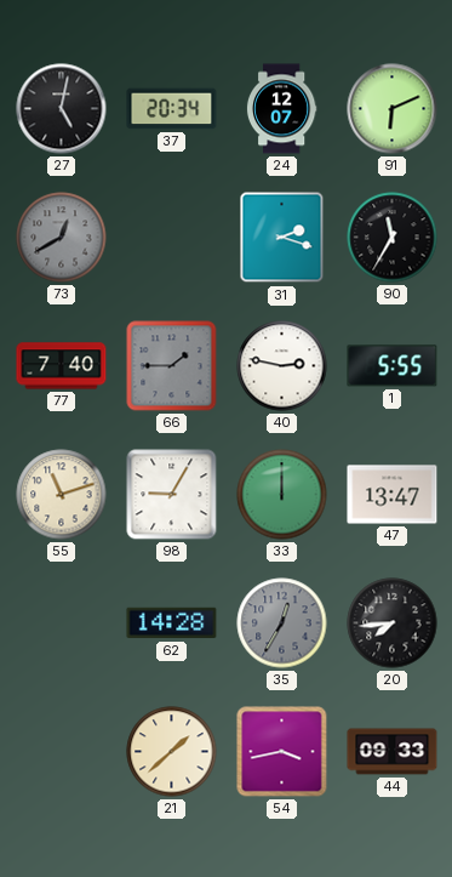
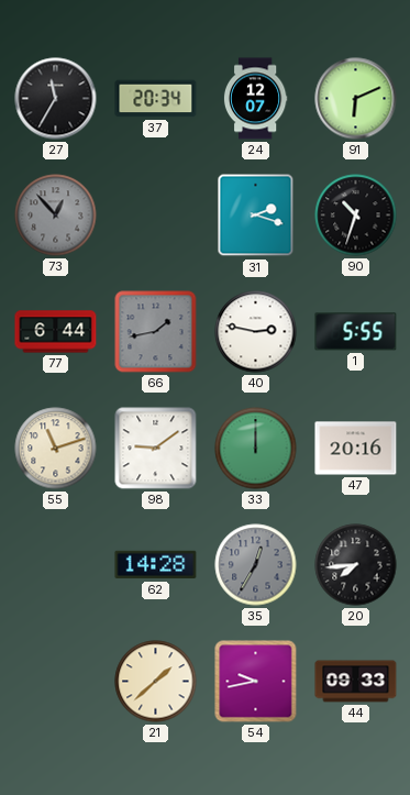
27: 5:02 -> 11:35
73: 12:40 -> 12:53
90: 11:35 -> 10:33
77: 7:40 -> 6:44
66: 1:45 -> 1:43
98: 9:05 -> 9:09
47: 13:47 -> 20:16
54: 3:43 -> 9:43
